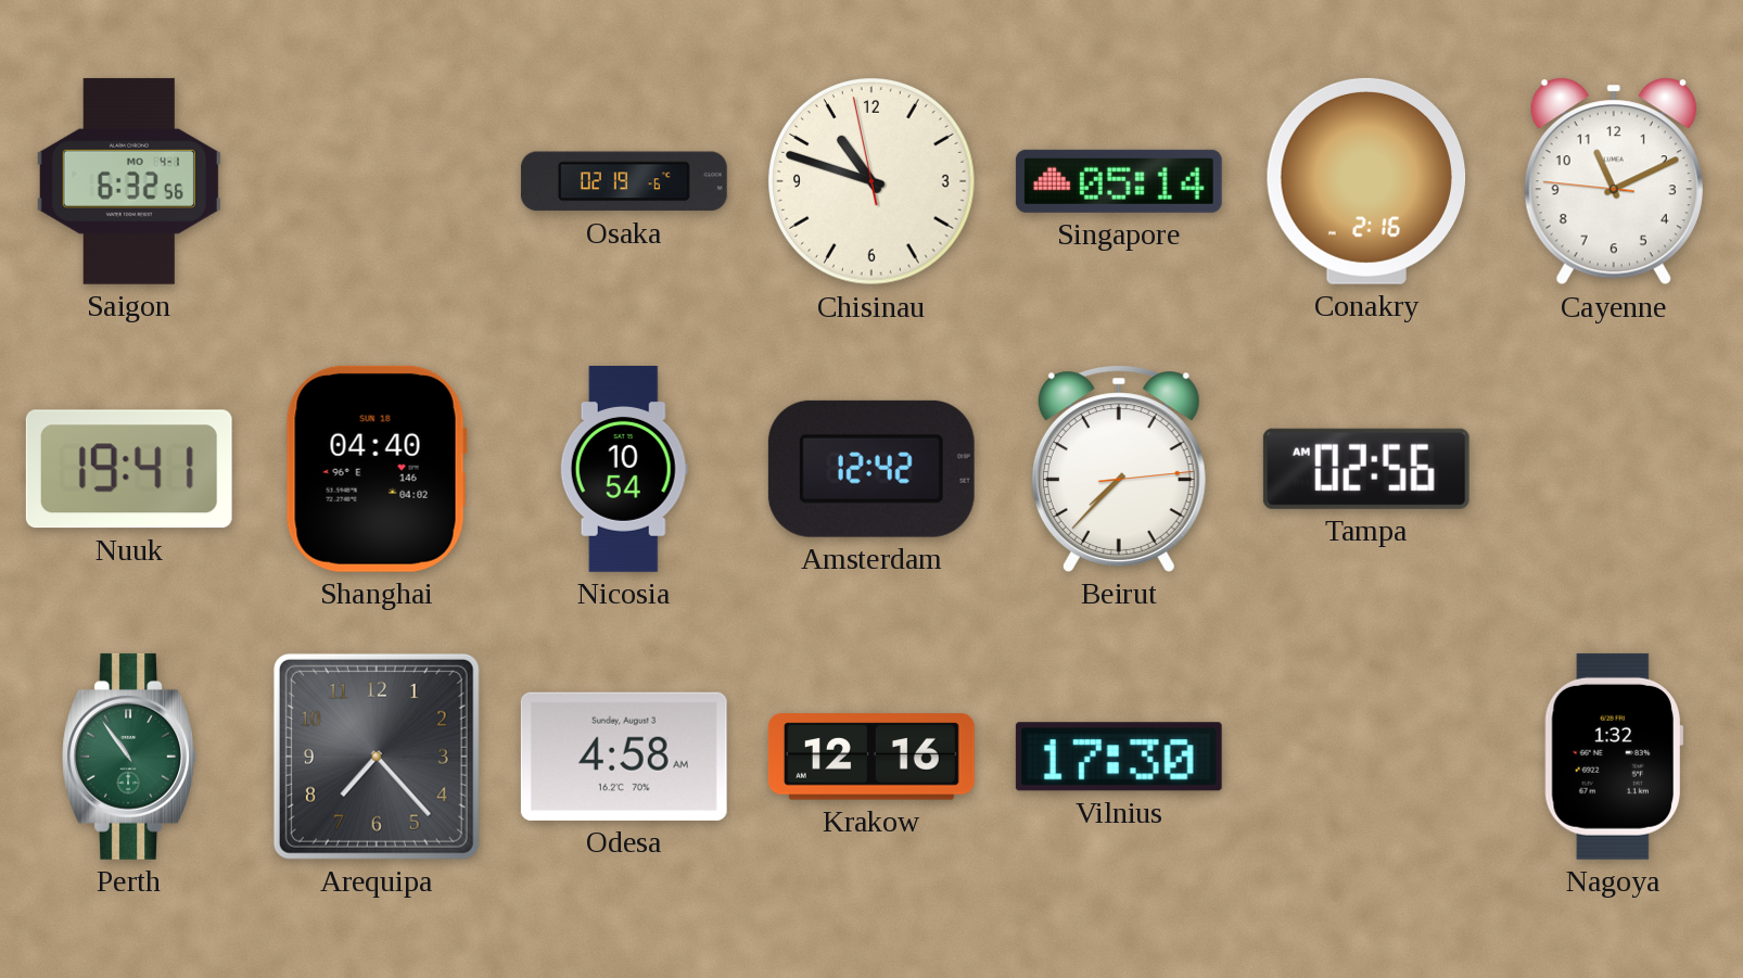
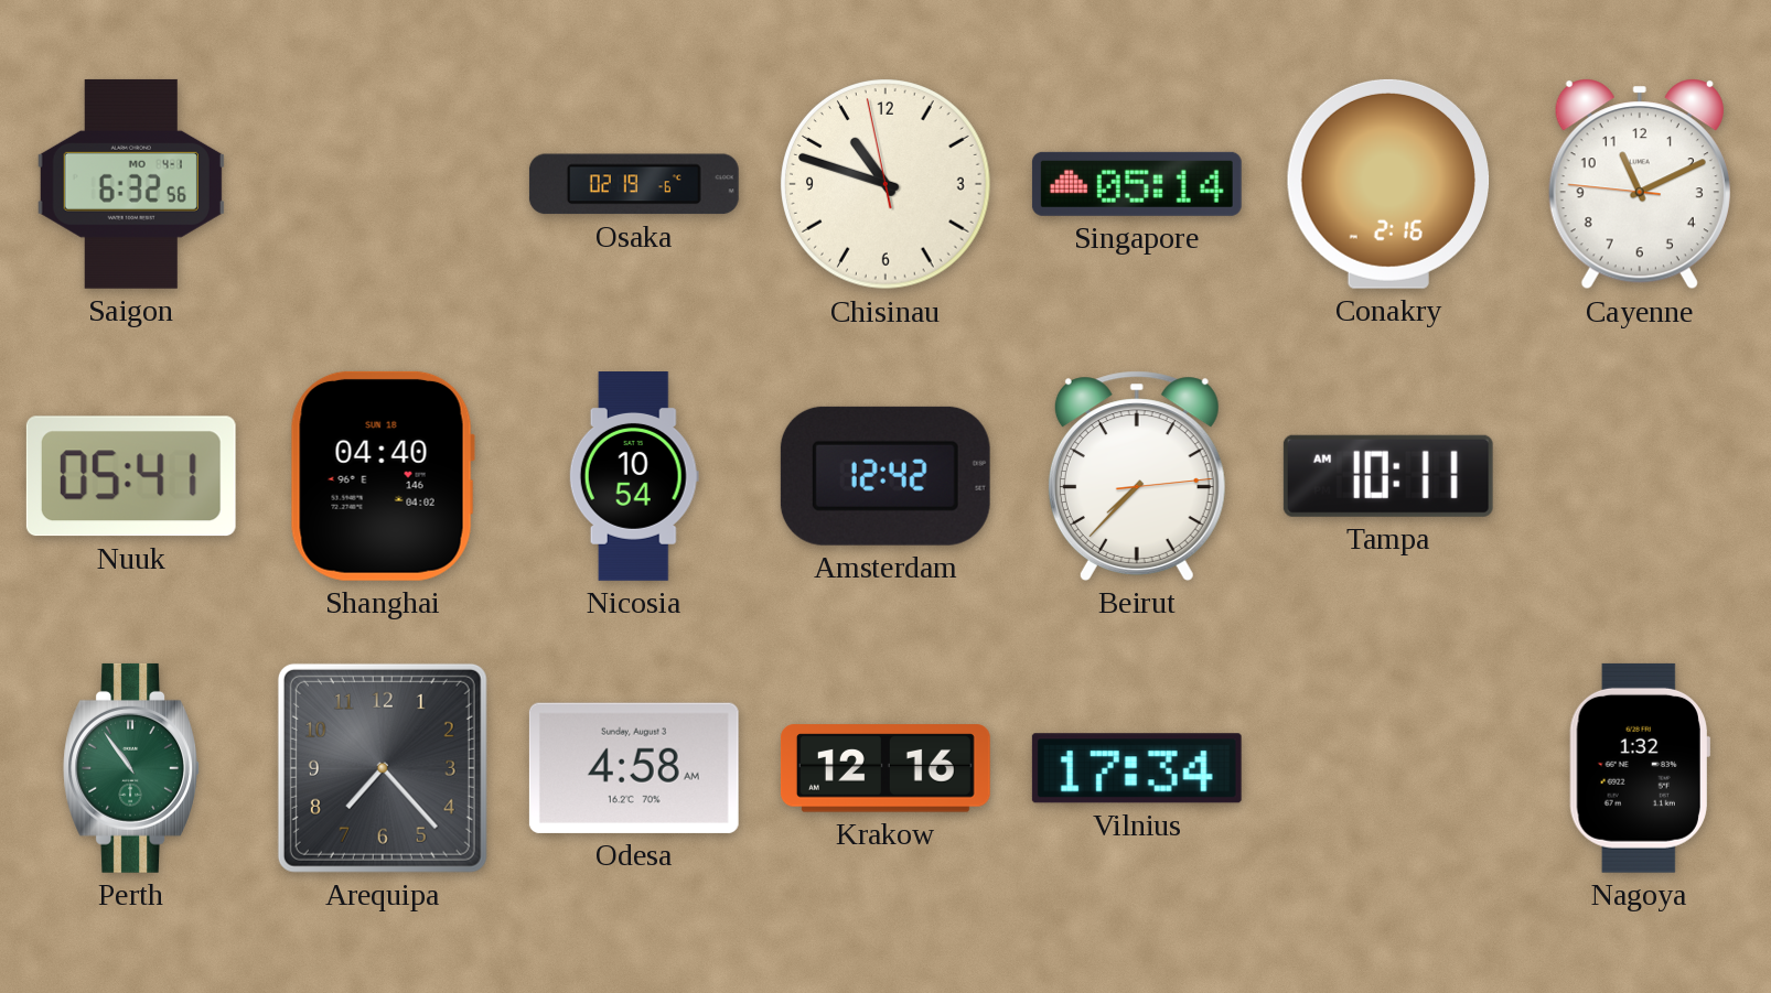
Nuuk: 19:41 -> 05:41
Tampa: 02:56 -> 10:11
Vilnius: 17:30 -> 17:34
